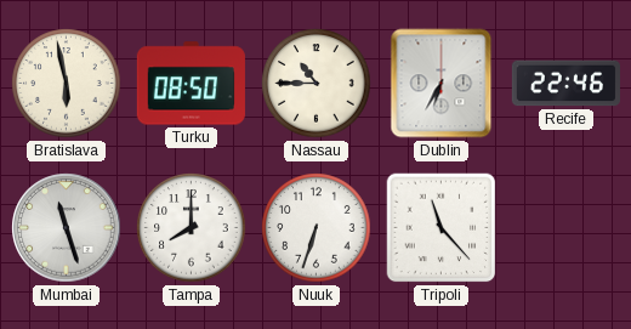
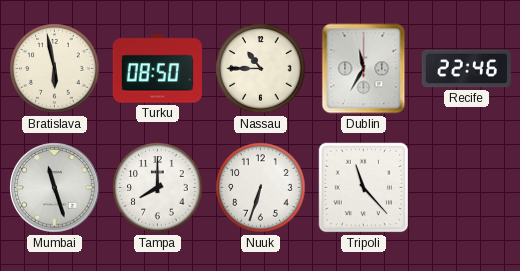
Dublin: 6:35 -> 11:35
